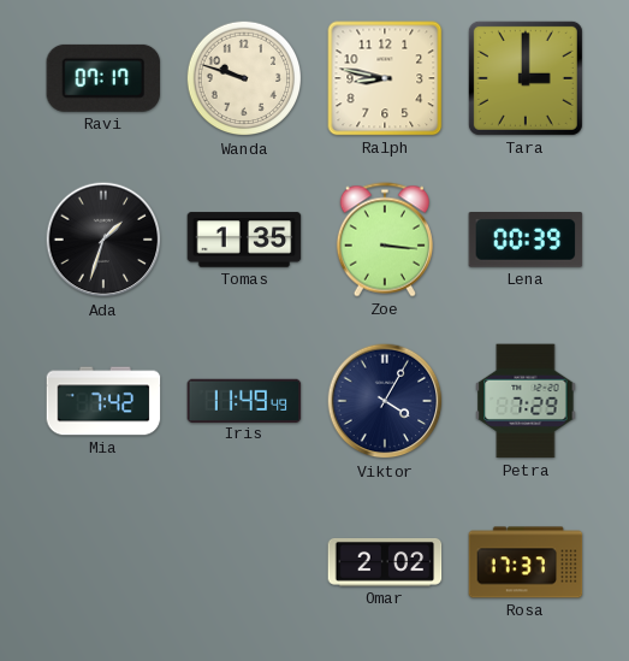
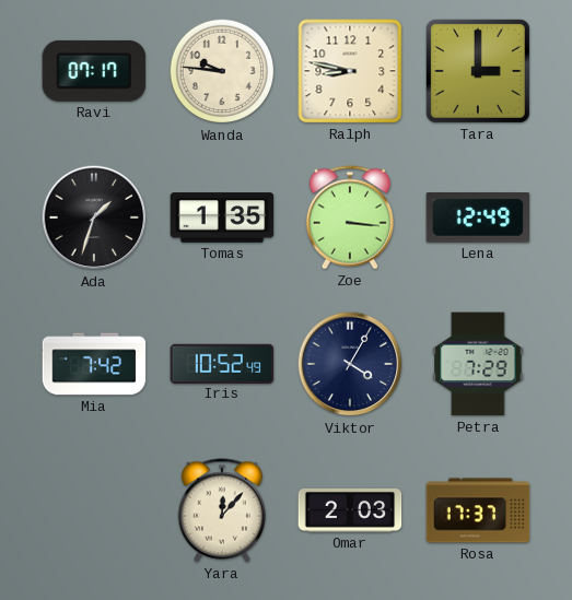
Wanda: 9:48 -> 9:46
Lena: 00:39 -> 12:49
Iris: 11:49 -> 10:52
Yara: none -> 12:07
Omar: 2:02 -> 2:03
